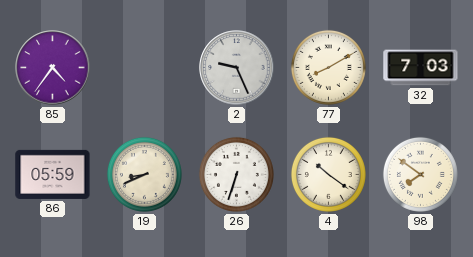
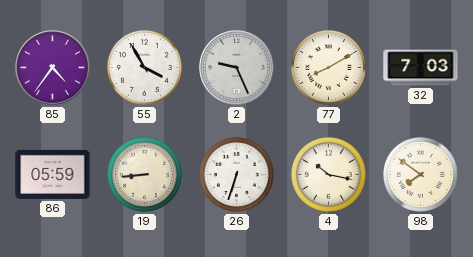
55: none -> 3:55
19: 8:41 -> 8:44
4: 10:21 -> 10:17
